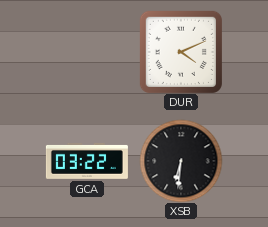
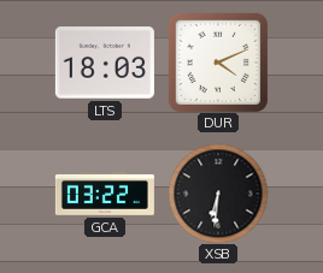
LTS: none -> 18:03
